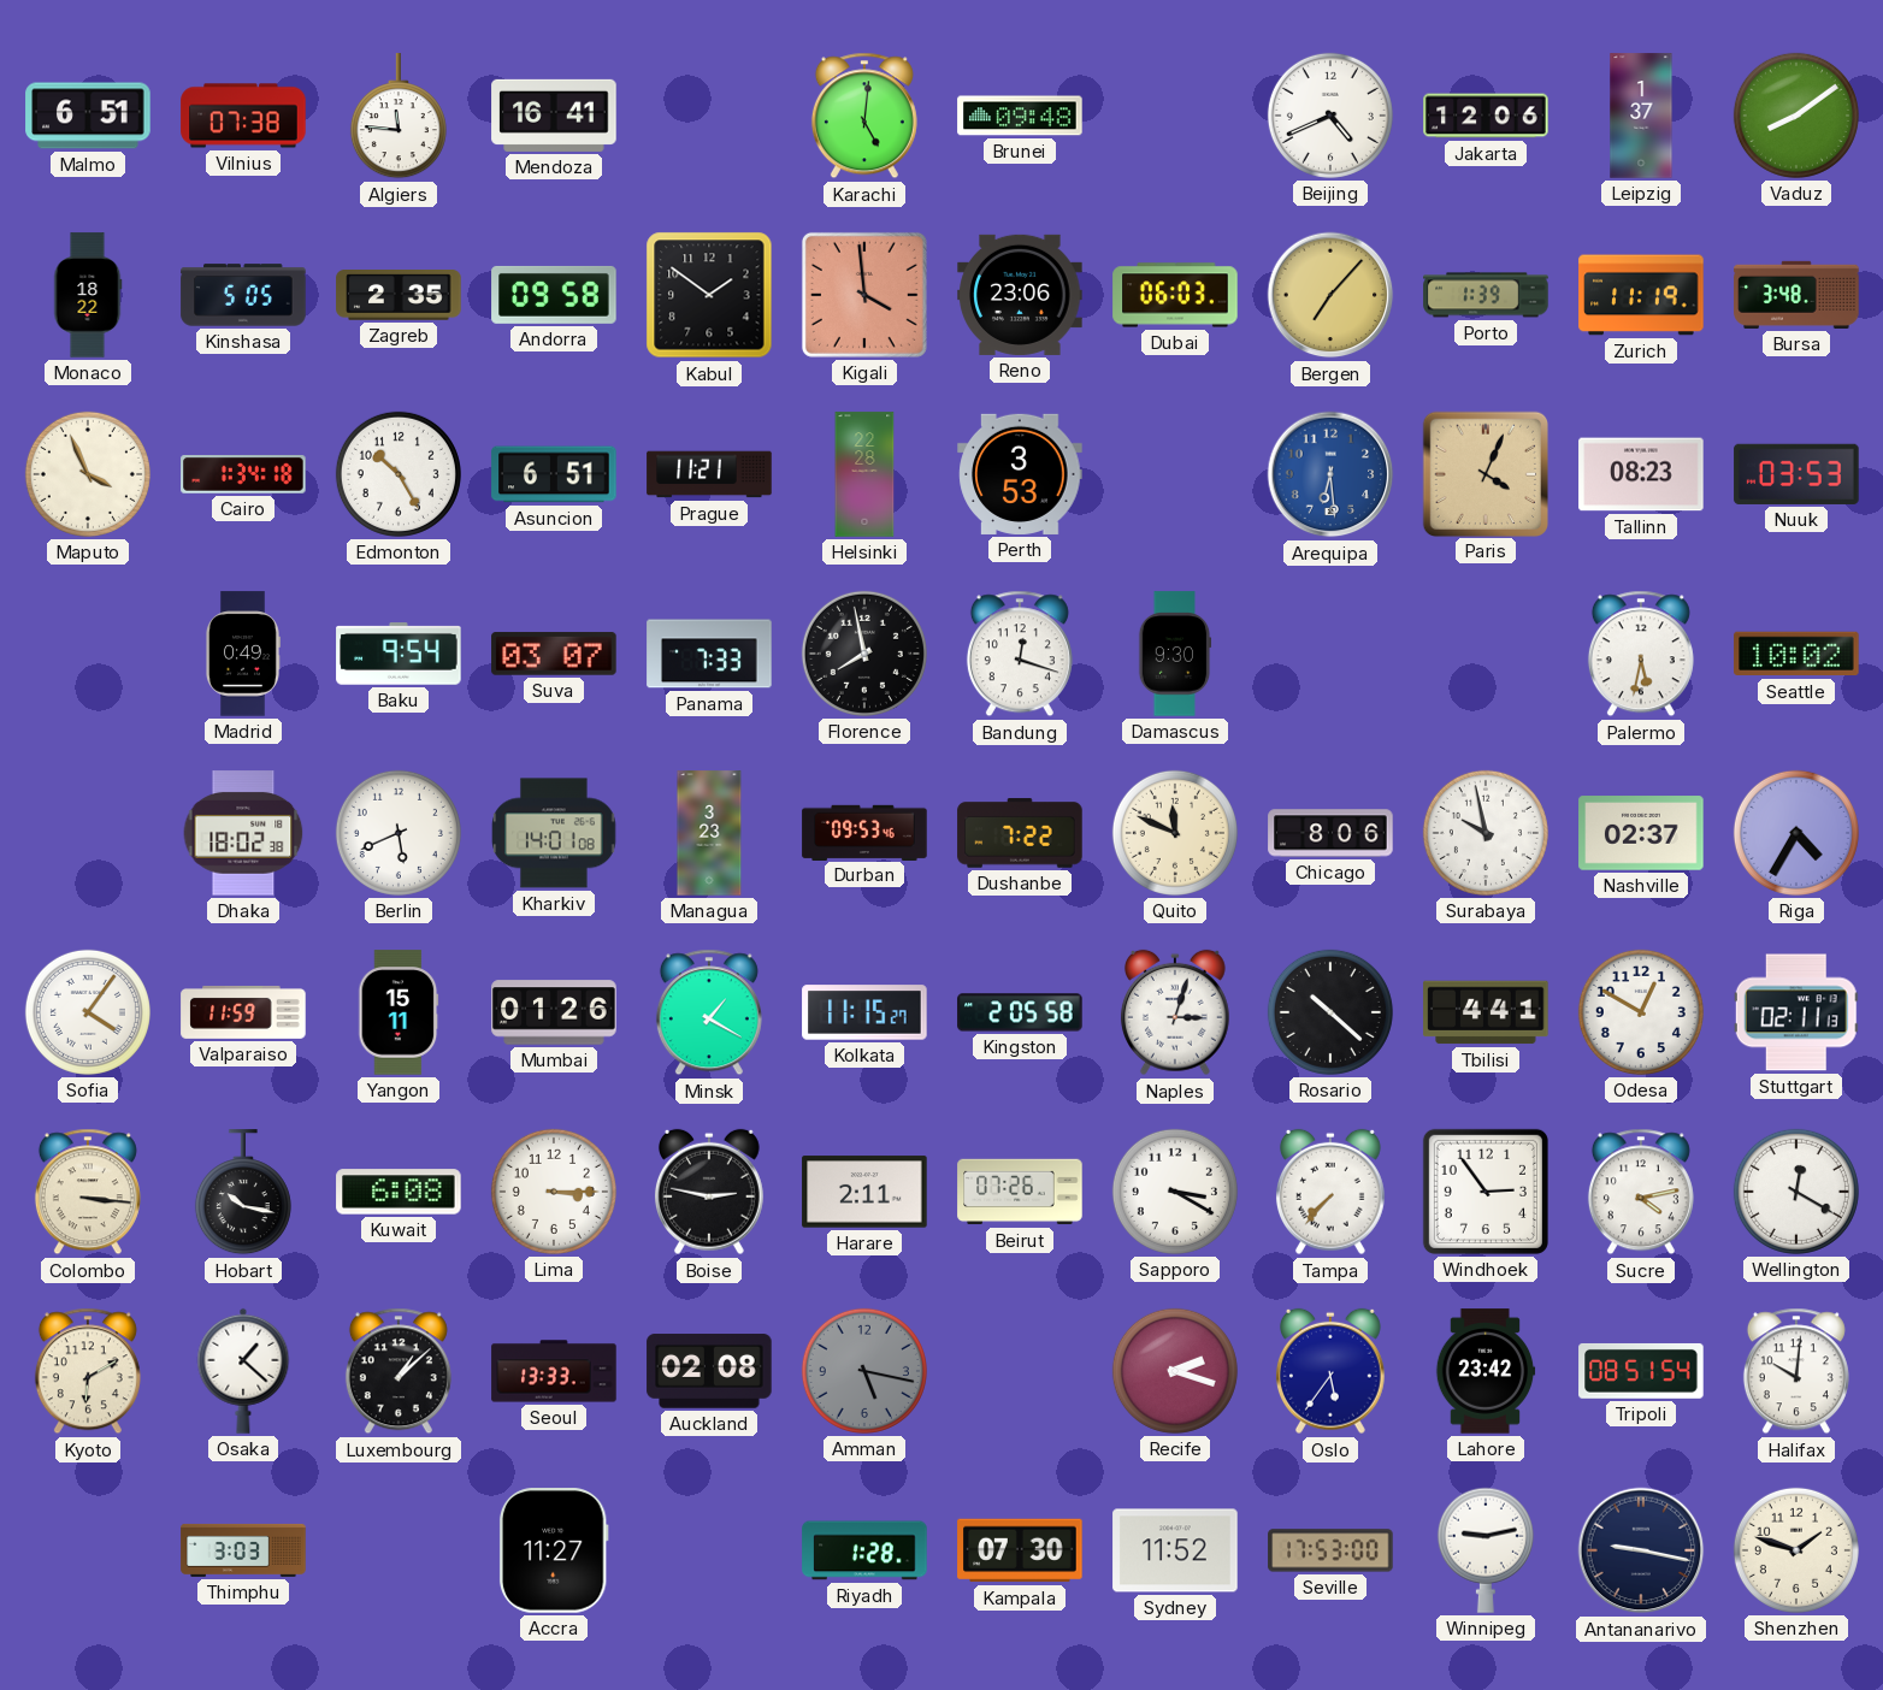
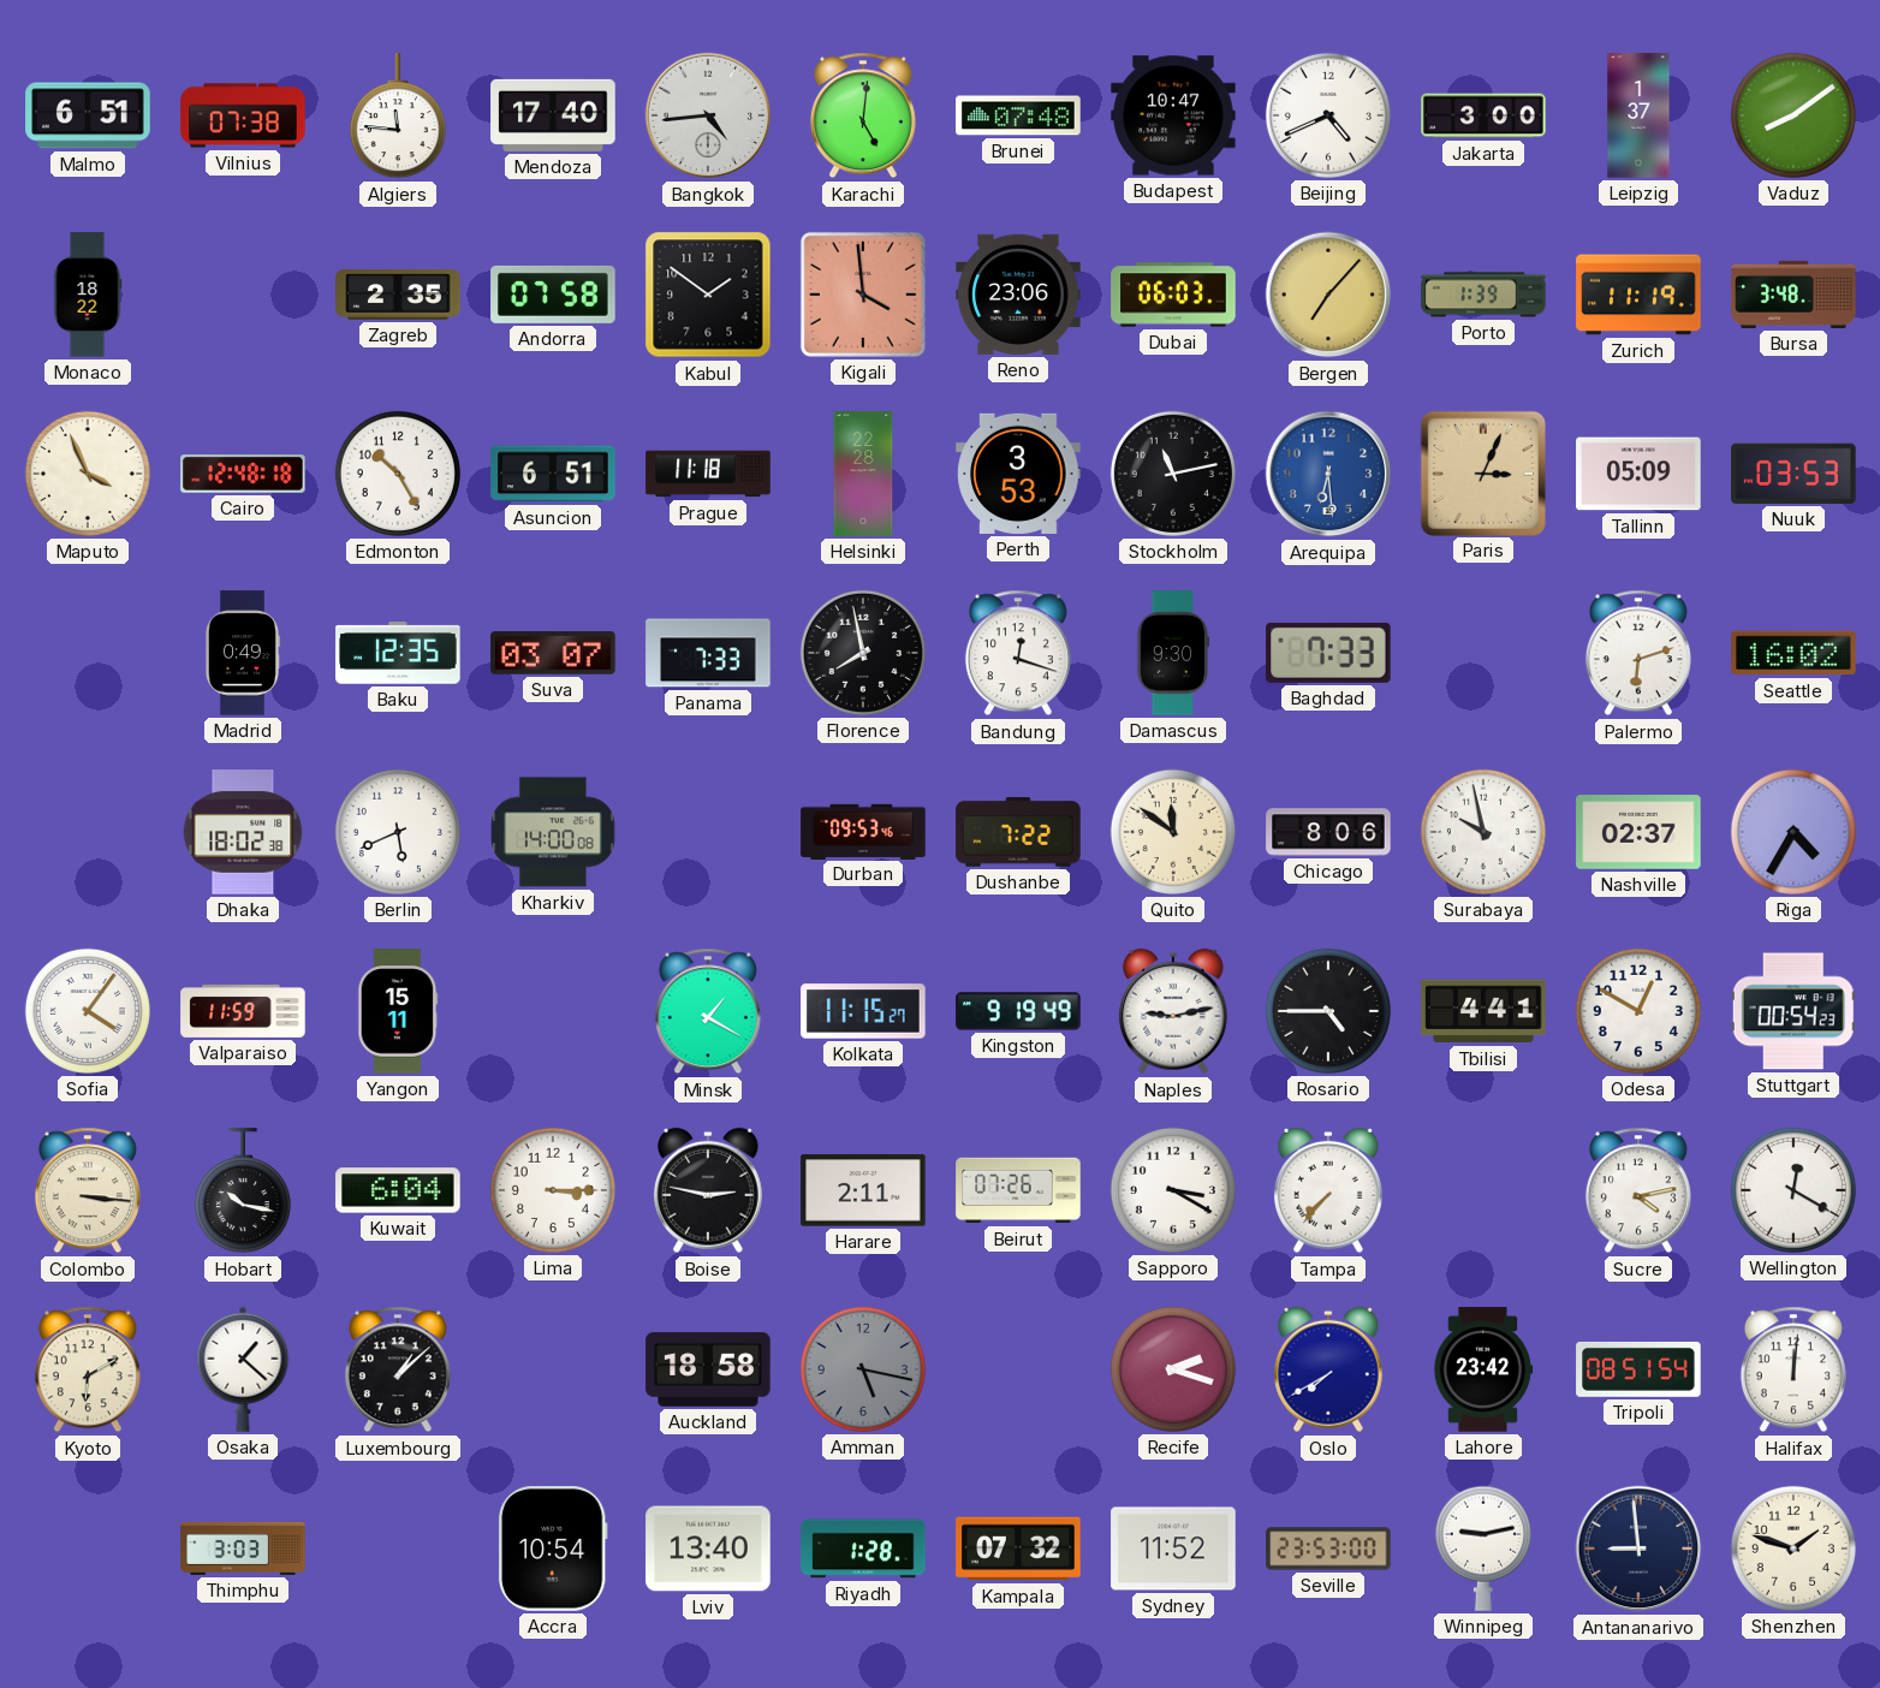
Mendoza: 16:41 -> 17:40
Bangkok: none -> 4:44
Brunei: 09:48 -> 07:48
Budapest: none -> 10:47
Jakarta: 12:06 -> 3:00
Kinshasa: 5:05 -> none
Andorra: 09:58 -> 07:58
Cairo: 1:34 -> 12:48
Prague: 11:21 -> 11:18
Stockholm: none -> 11:13
Paris: 4:04 -> 3:04
Tallinn: 08:23 -> 05:09
Baku: 9:54 -> 12:35
Baghdad: none -> 7:33
Palermo: 5:32 -> 6:12
Seattle: 10:02 -> 16:02
Kharkiv: 14:01 -> 14:00
Managua: 3:23 -> none
Quito: 11:49 -> 11:51
Mumbai: 01:26 -> none
Kingston: 2:05 -> 9:19
Naples: 3:03 -> 9:13
Rosario: 10:22 -> 4:45
Stuttgart: 02:11 -> 00:54
Kuwait: 6:08 -> 6:04
Windhoek: 2:54 -> none
Seoul: 13:33 -> none
Auckland: 02:08 -> 18:58
Oslo: 5:36 -> 7:40
Halifax: 10:01 -> 12:01
Accra: 11:27 -> 10:54
Lviv: none -> 13:40
Kampala: 07:30 -> 07:32
Seville: 17:53 -> 23:53
Antananarivo: 9:17 -> 8:59
